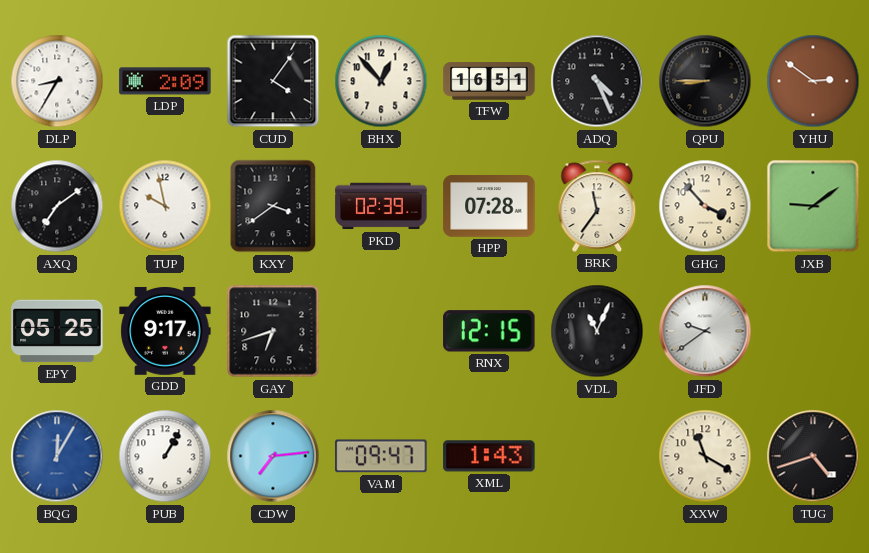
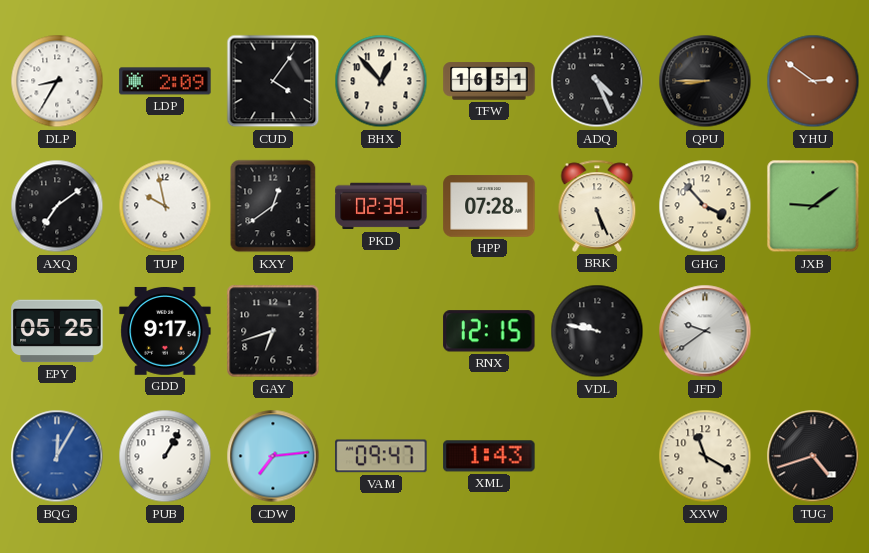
KXY: 3:39 -> 12:39
BRK: 11:36 -> 5:26
VDL: 11:04 -> 9:47
